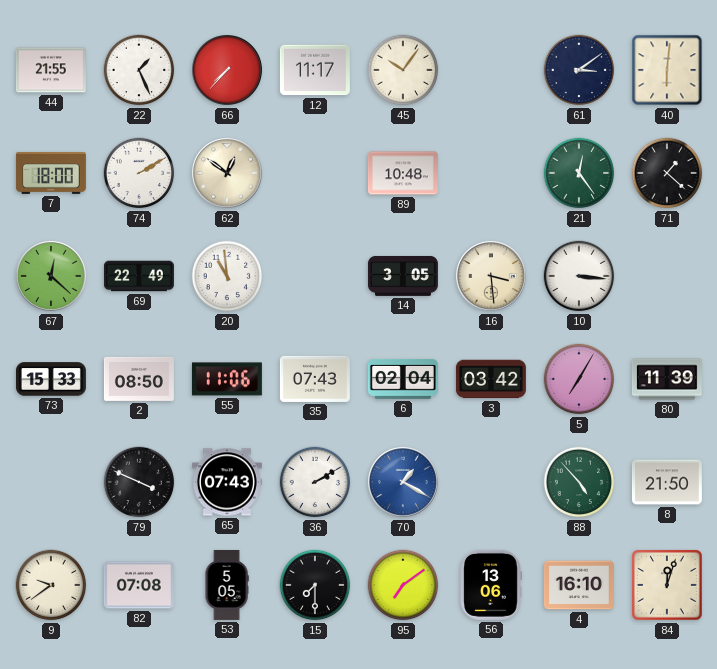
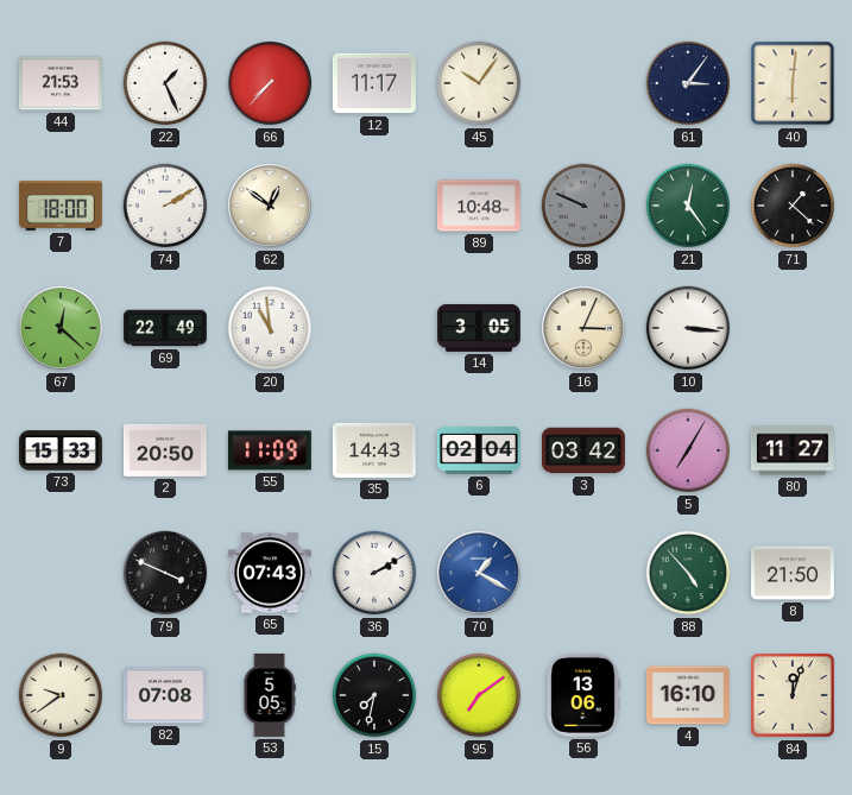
44: 21:55 -> 21:53
61: 3:09 -> 3:06
58: none -> 9:49
16: 3:29 -> 3:04
2: 08:50 -> 20:50
55: 11:06 -> 11:09
35: 07:43 -> 14:43
80: 11:39 -> 11:27
15: 7:30 -> 7:32
